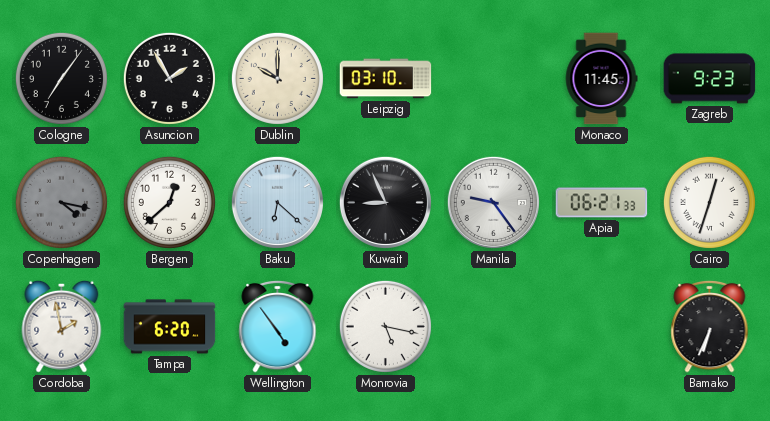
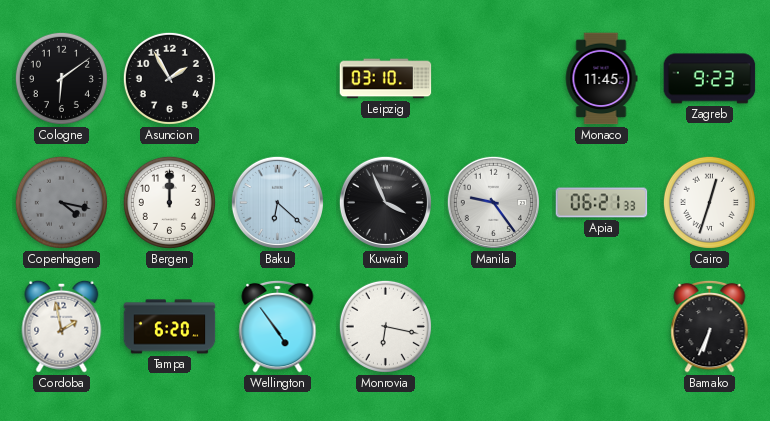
Cologne: 7:06 -> 6:09
Dublin: 10:00 -> none
Bergen: 12:38 -> 12:00
Kuwait: 8:56 -> 3:56
Monrovia: 5:17 -> 6:17
